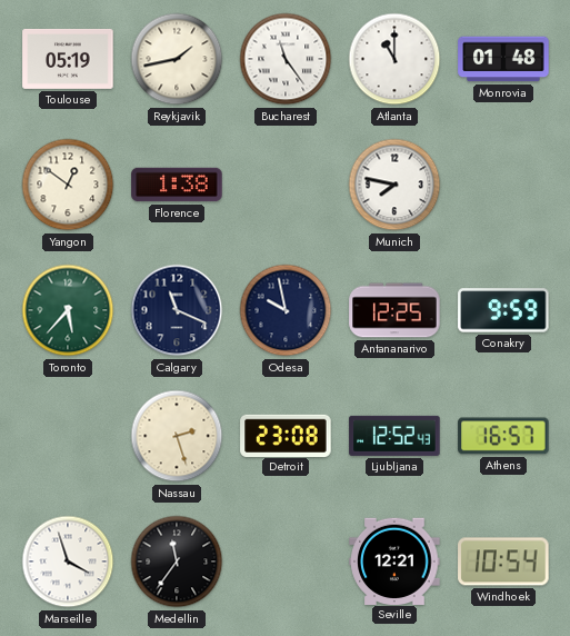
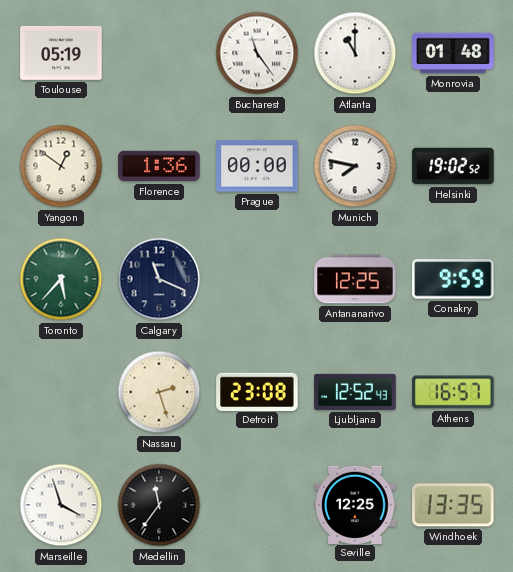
Reykjavik: 1:43 -> none
Florence: 1:38 -> 1:36
Prague: none -> 00:00
Helsinki: none -> 19:02
Odesa: 9:58 -> none
Seville: 12:21 -> 12:25
Windhoek: 10:54 -> 13:35
